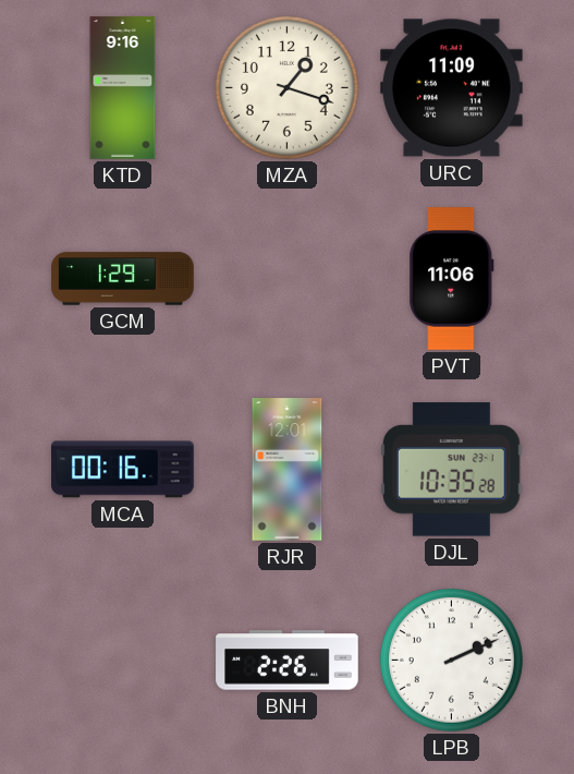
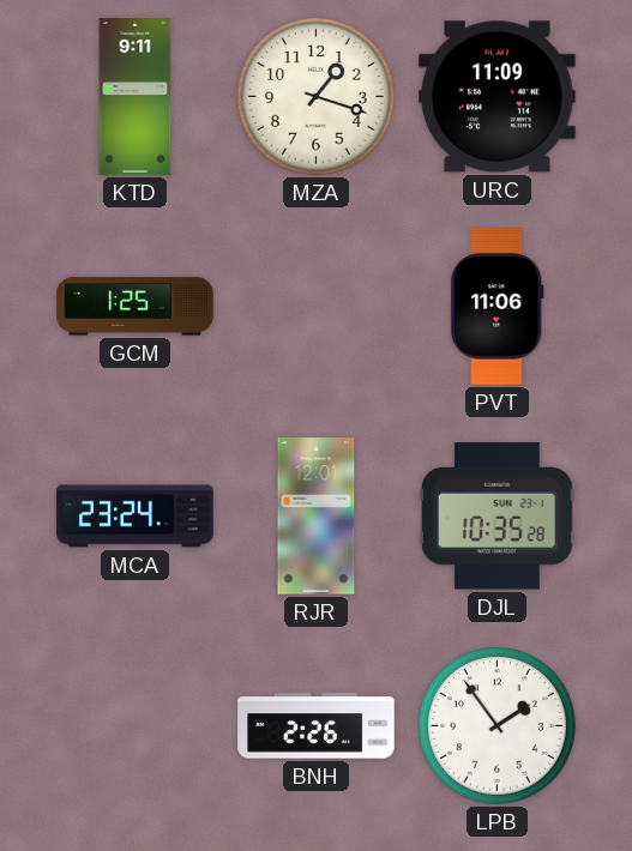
KTD: 9:16 -> 9:11
GCM: 1:29 -> 1:25
MCA: 00:16 -> 23:24
LPB: 2:11 -> 1:54
